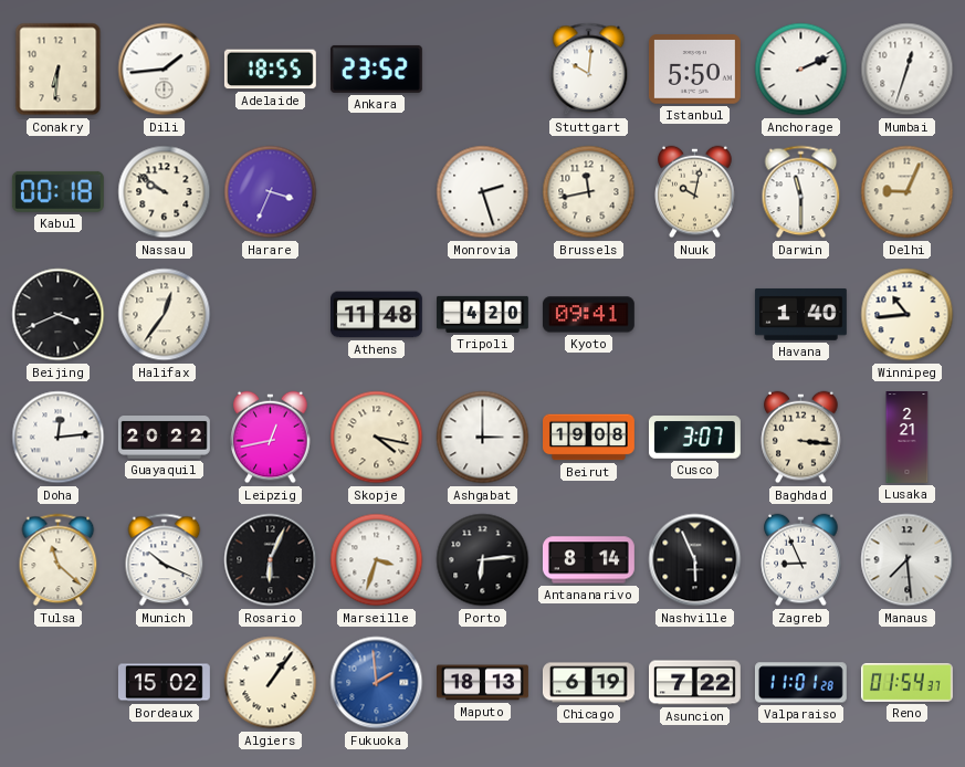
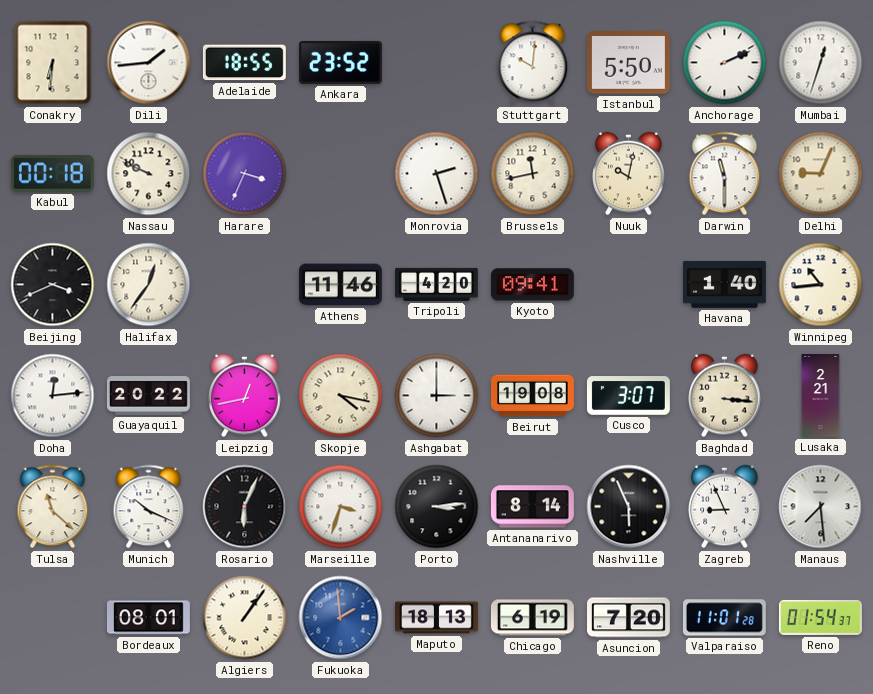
Nassau: 9:51 -> 9:49
Athens: 11:48 -> 11:46
Porto: 6:14 -> 3:14
Bordeaux: 15:02 -> 08:01
Asuncion: 7:22 -> 7:20
